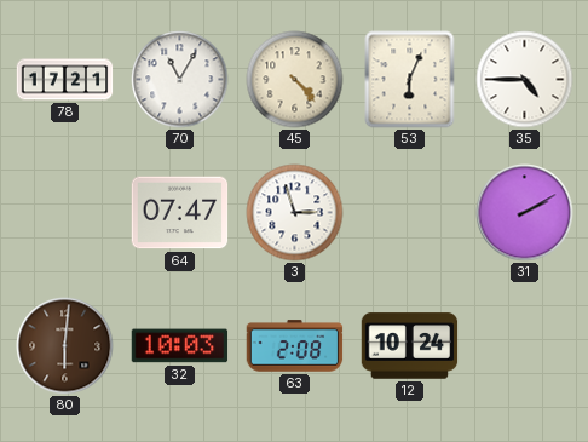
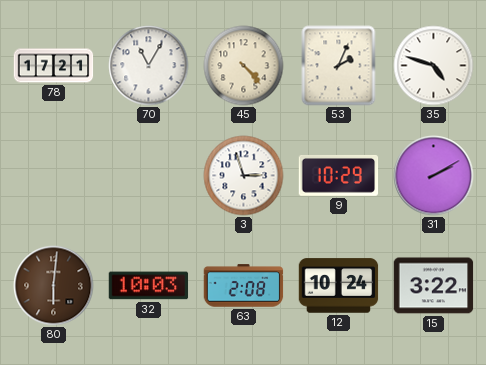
53: 6:04 -> 2:04
35: 4:45 -> 4:48
64: 07:47 -> none
9: none -> 10:29
15: none -> 3:22
